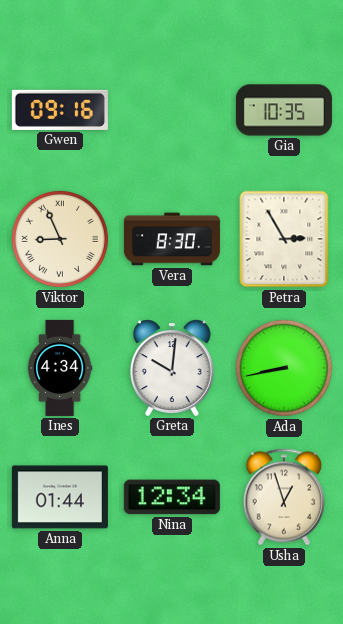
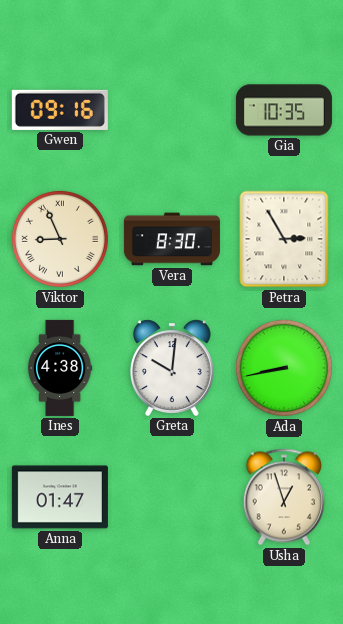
Ines: 4:34 -> 4:38
Anna: 01:44 -> 01:47
Nina: 12:34 -> none
